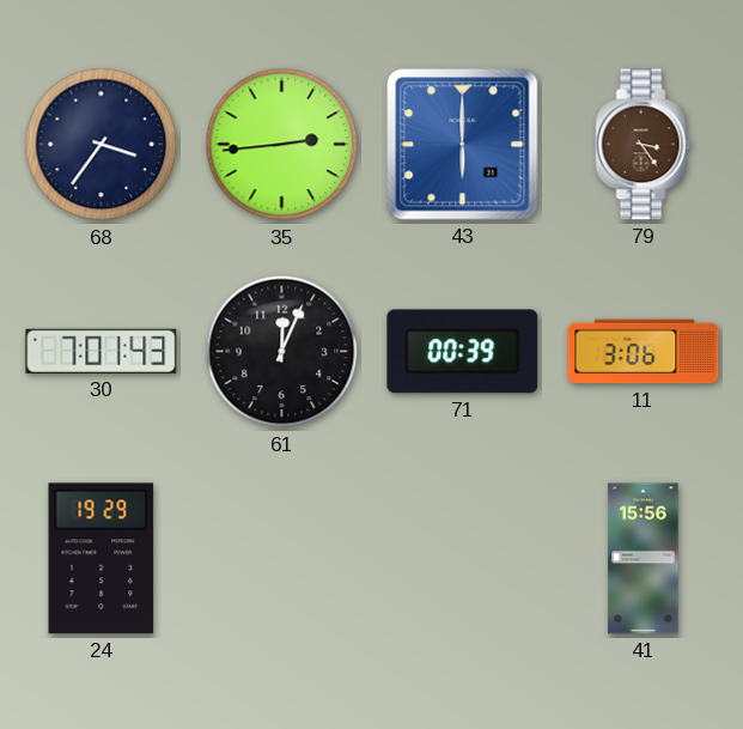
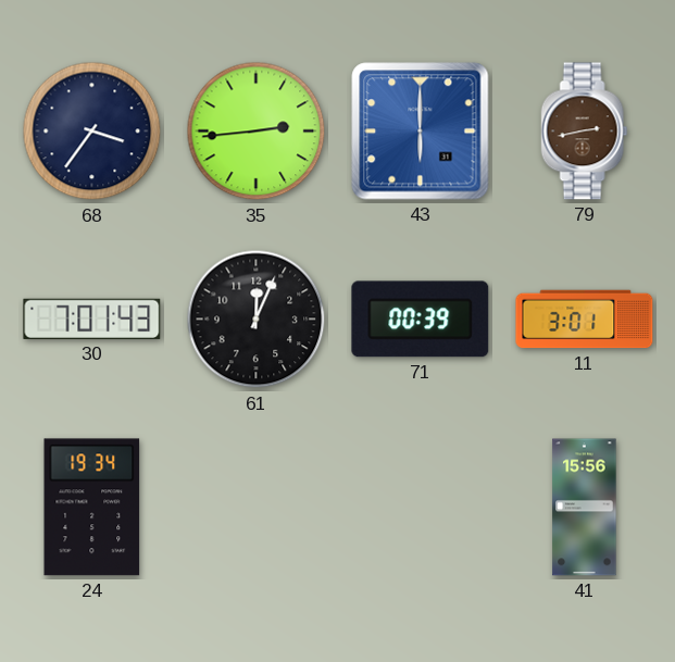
79: 3:24 -> 2:43
11: 3:06 -> 3:01
24: 19:29 -> 19:34
